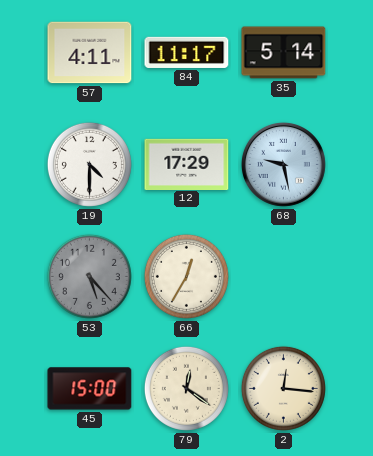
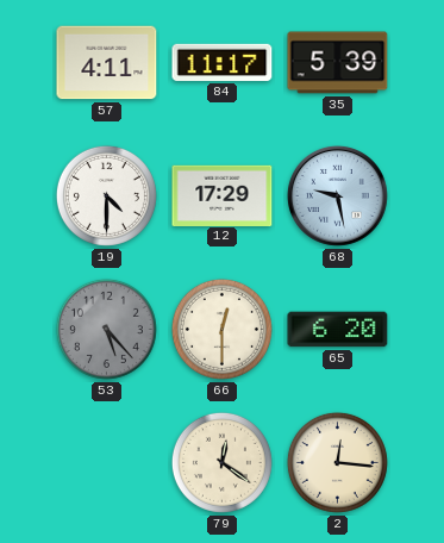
35: 5:14 -> 5:39
66: 12:35 -> 12:30
65: none -> 6:20
45: 15:00 -> none
